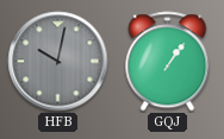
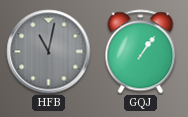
HFB: 10:02 -> 11:02
